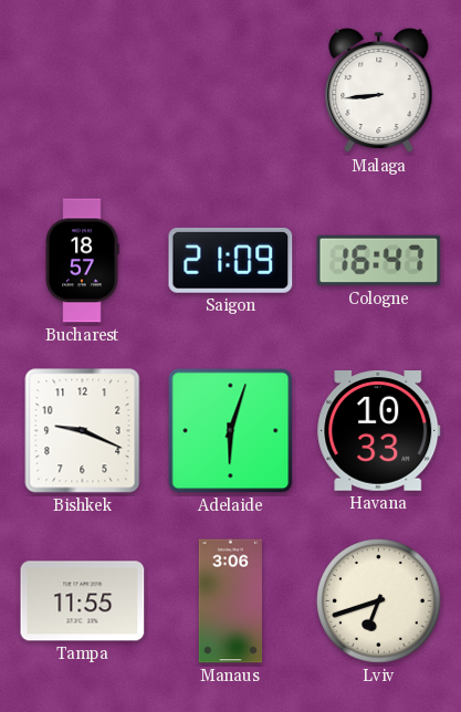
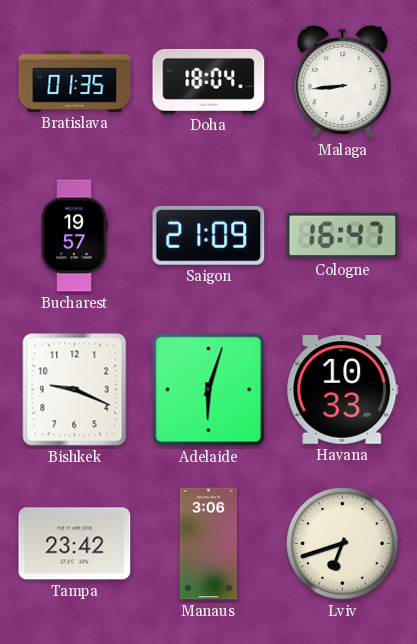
Bratislava: none -> 01:35
Doha: none -> 18:04
Bucharest: 18:57 -> 19:57
Tampa: 11:55 -> 23:42
